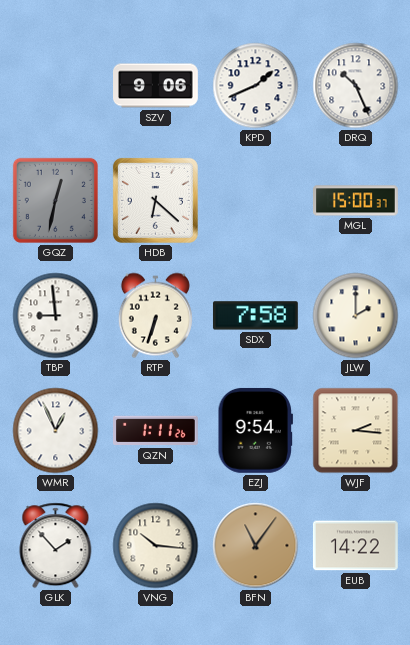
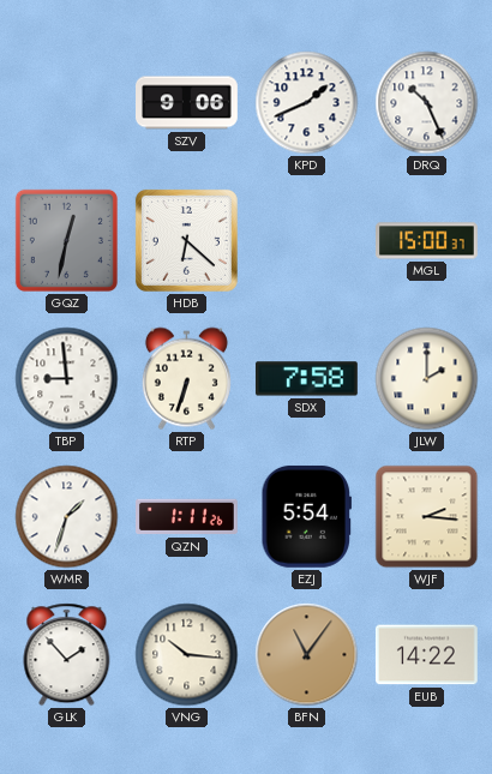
WMR: 12:56 -> 1:33
EZJ: 9:54 -> 5:54
